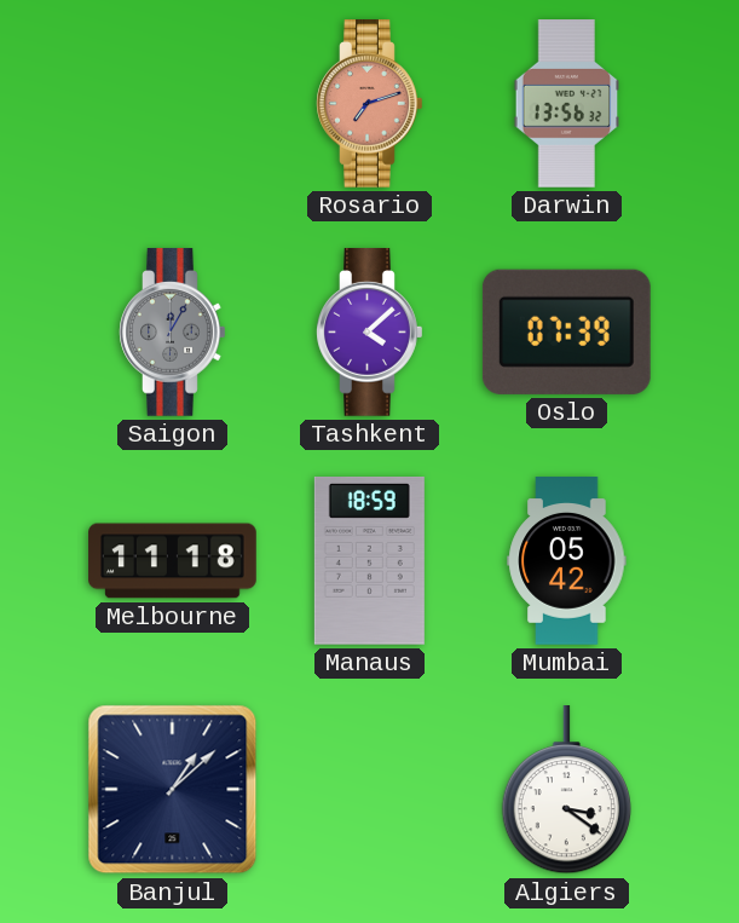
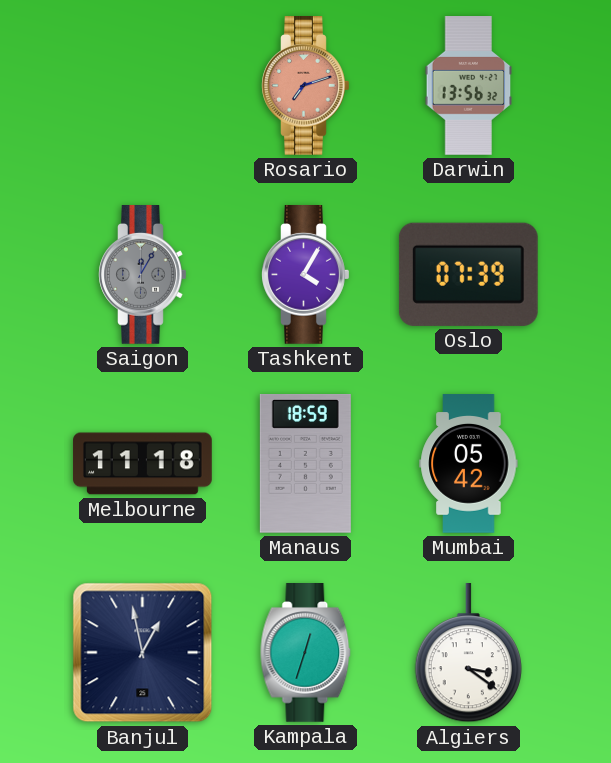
Tashkent: 4:08 -> 4:05
Banjul: 1:08 -> 12:58
Kampala: none -> 12:33
